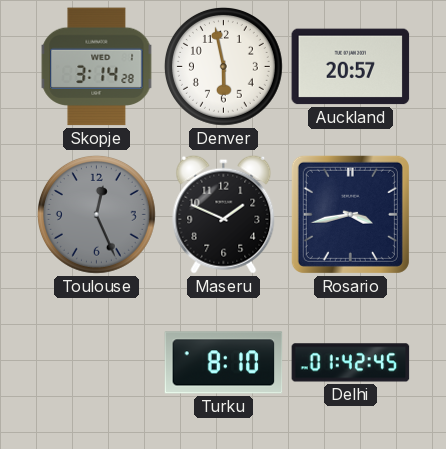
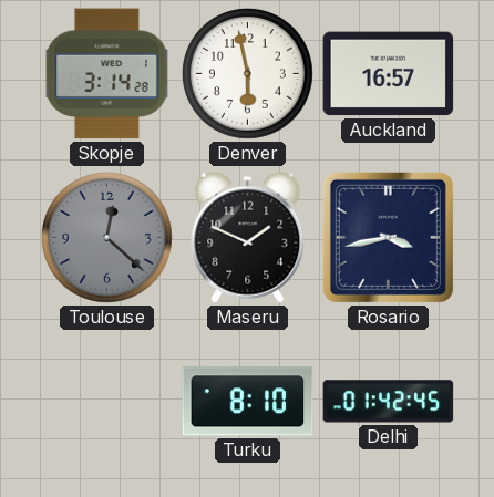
Auckland: 20:57 -> 16:57
Toulouse: 12:26 -> 12:22
